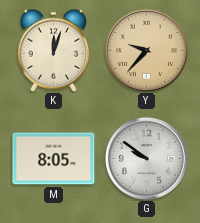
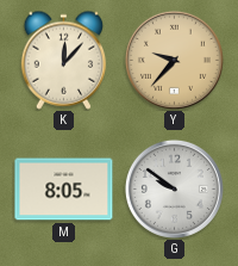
K: 12:03 -> 12:07
